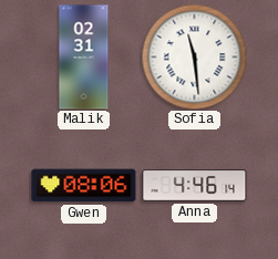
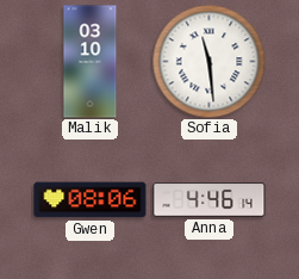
Malik: 02:31 -> 03:10
